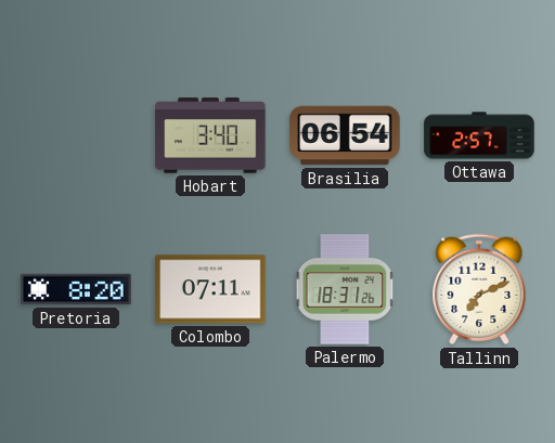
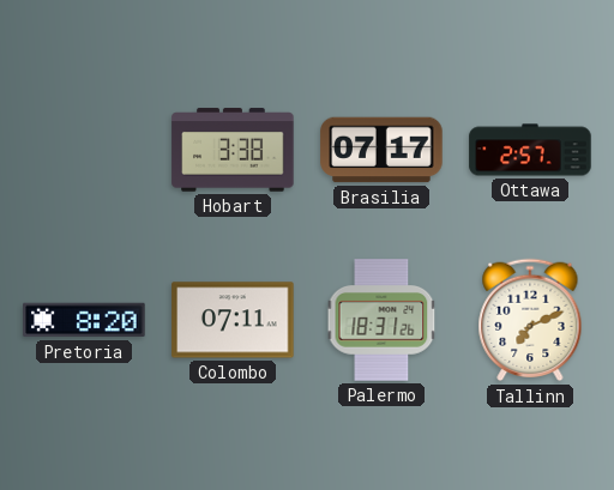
Hobart: 3:40 -> 3:38
Brasilia: 06:54 -> 07:17
